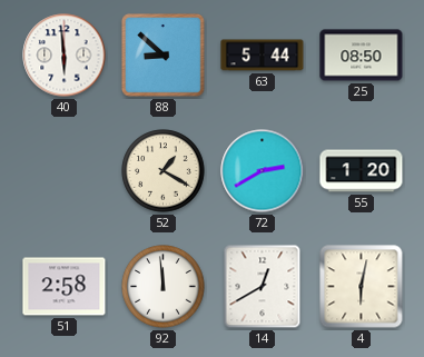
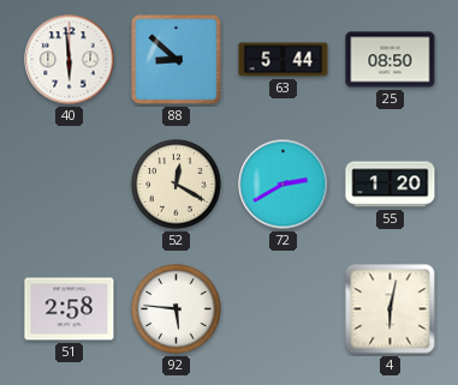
52: 1:20 -> 12:20
92: 11:59 -> 5:46
14: 12:40 -> none
